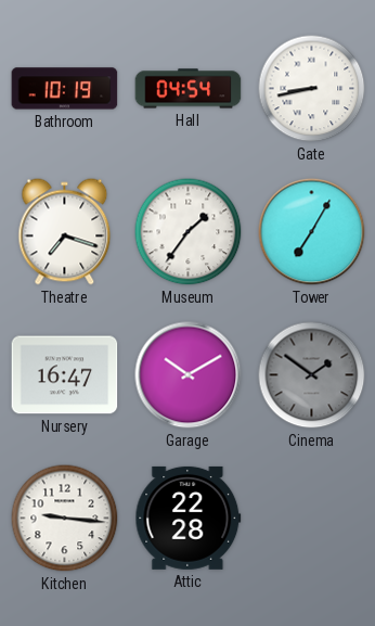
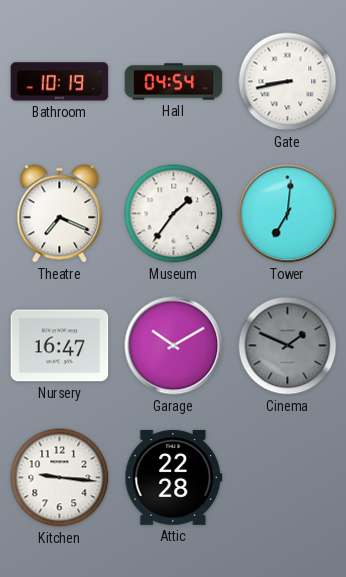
Theatre: 7:18 -> 7:19
Tower: 7:05 -> 7:01
Cinema: 1:51 -> 1:49
